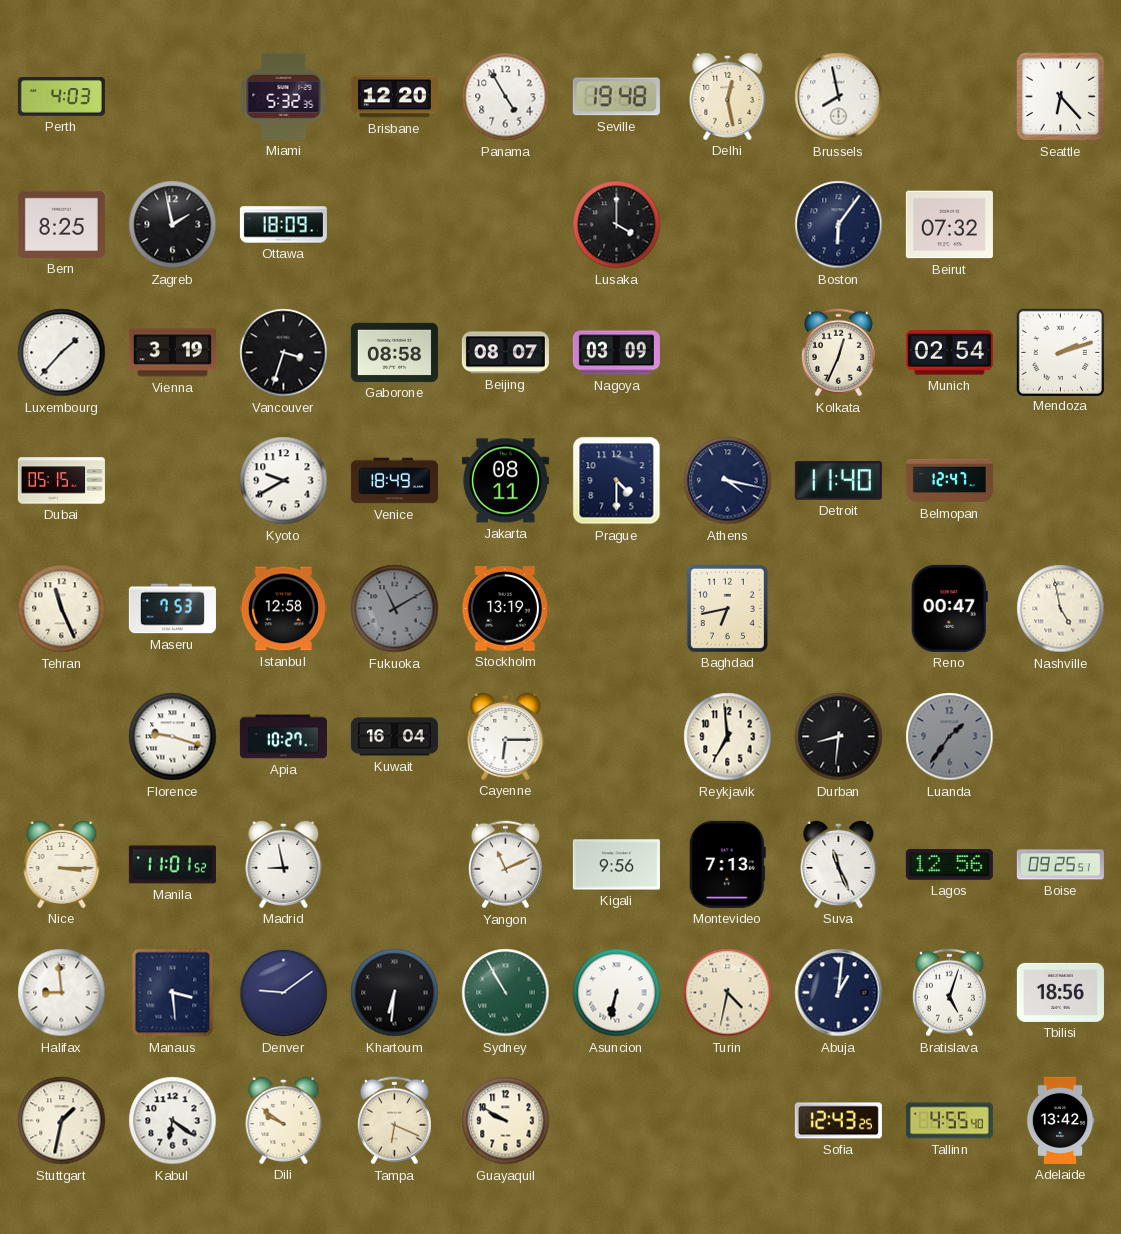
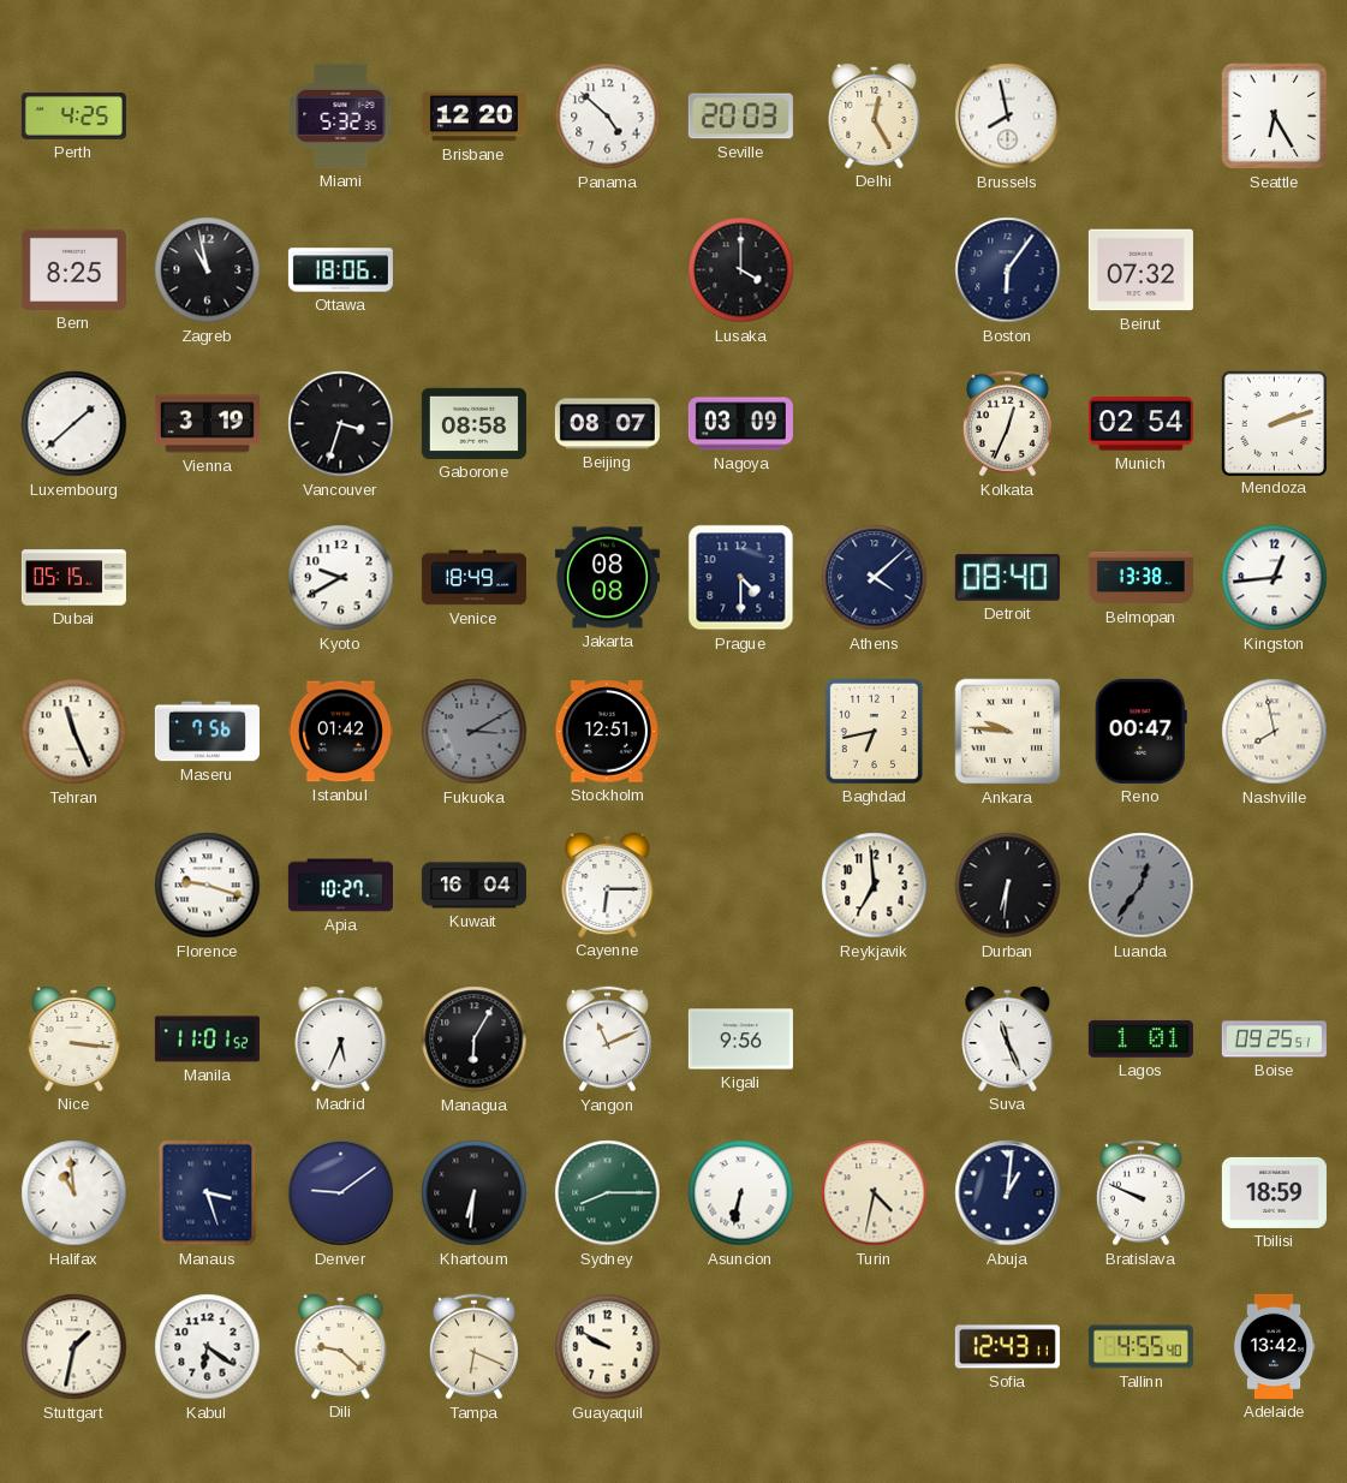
Perth: 4:03 -> 4:25
Panama: 4:55 -> 4:52
Seville: 19:48 -> 20:03
Delhi: 12:28 -> 12:25
Seattle: 6:23 -> 6:25
Zagreb: 1:58 -> 10:58
Ottawa: 18:09 -> 18:06
Luxembourg: 1:37 -> 1:38
Jakarta: 08:11 -> 08:08
Athens: 4:17 -> 4:08
Detroit: 11:40 -> 08:40
Belmopan: 12:47 -> 13:38
Kingston: none -> 12:44
Maseru: 7:53 -> 7:56
Istanbul: 12:58 -> 01:42
Fukuoka: 11:10 -> 3:10
Stockholm: 13:19 -> 12:51
Ankara: none -> 9:46
Nashville: 4:58 -> 7:58
Durban: 8:31 -> 6:31
Luanda: 1:36 -> 12:36
Nice: 3:15 -> 3:16
Madrid: 8:58 -> 5:34
Managua: none -> 6:05
Montevideo: 7:13 -> none
Lagos: 12:56 -> 1:01
Halifax: 8:59 -> 10:59
Manaus: 3:29 -> 3:27
Sydney: 10:55 -> 8:15
Bratislava: 5:03 -> 9:49
Tbilisi: 18:56 -> 18:59
Dili: 9:51 -> 9:22
Sofia: 12:43:25 -> 12:43:11
